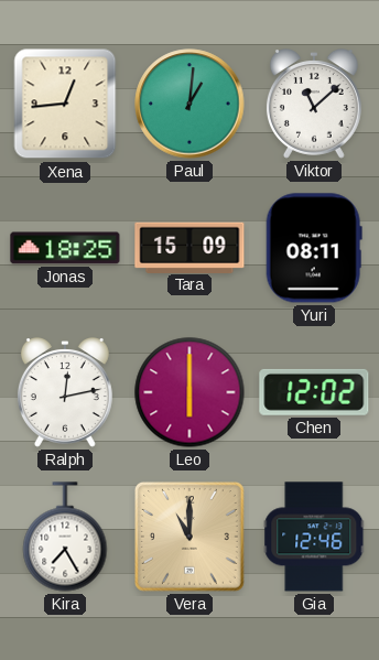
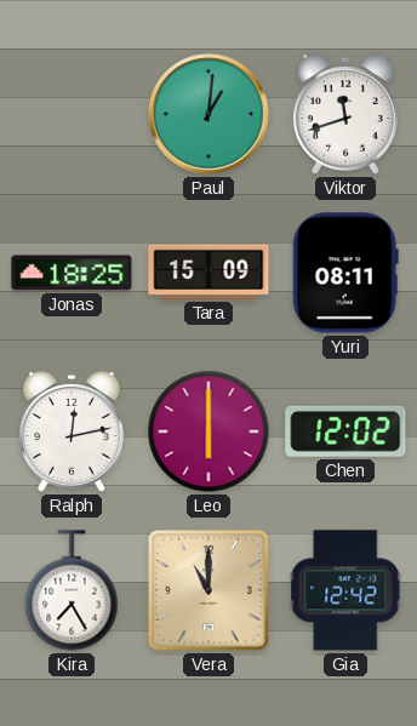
Xena: 12:44 -> none
Viktor: 11:08 -> 11:42
Gia: 12:46 -> 12:42
